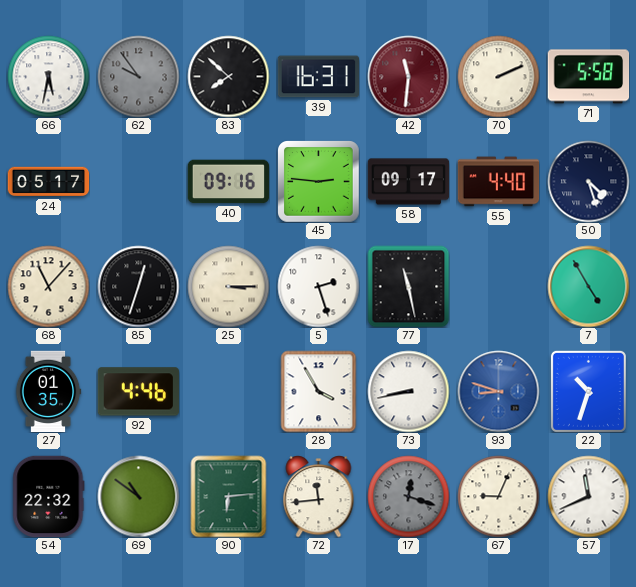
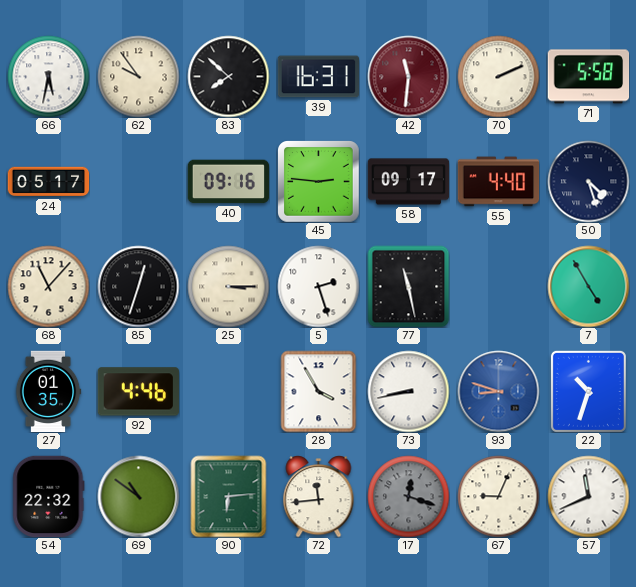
62 dial: grey -> cream
